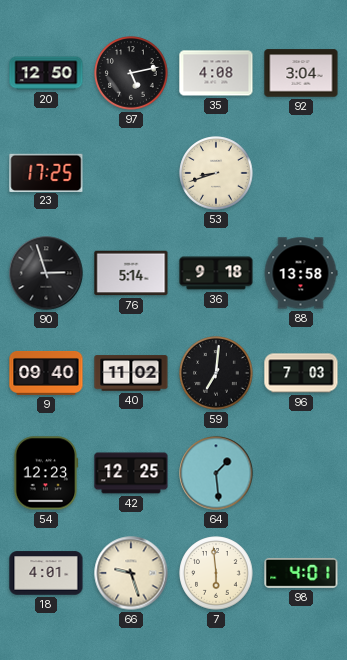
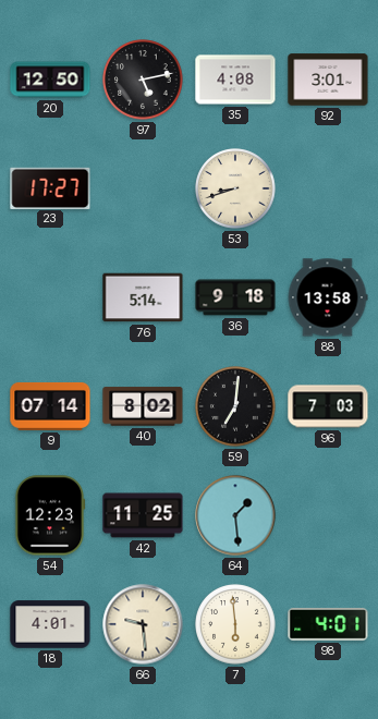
92: 3:04 -> 3:01
23: 17:25 -> 17:27
90: 2:57 -> none
9: 09:40 -> 07:14
40: 11:02 -> 8:02
42: 12:25 -> 11:25
66: 9:27 -> 9:29
